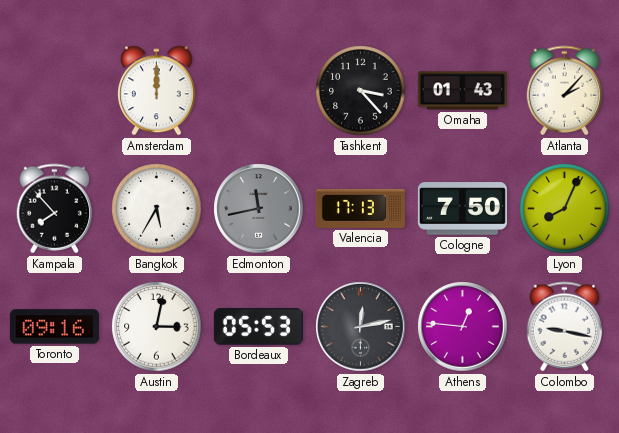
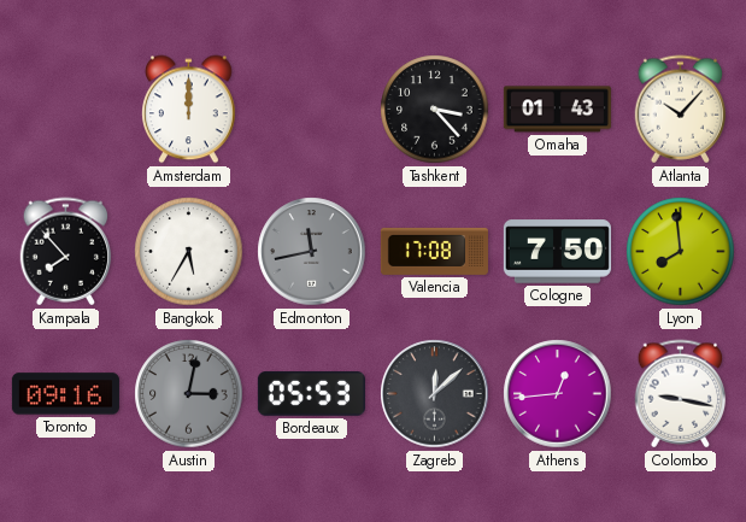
Atlanta: 2:07 -> 10:07
Valencia: 17:13 -> 17:08
Lyon: 8:04 -> 7:59
Austin dial: white -> grey
Zagreb: 12:13 -> 12:08
Athens: 12:46 -> 12:44
